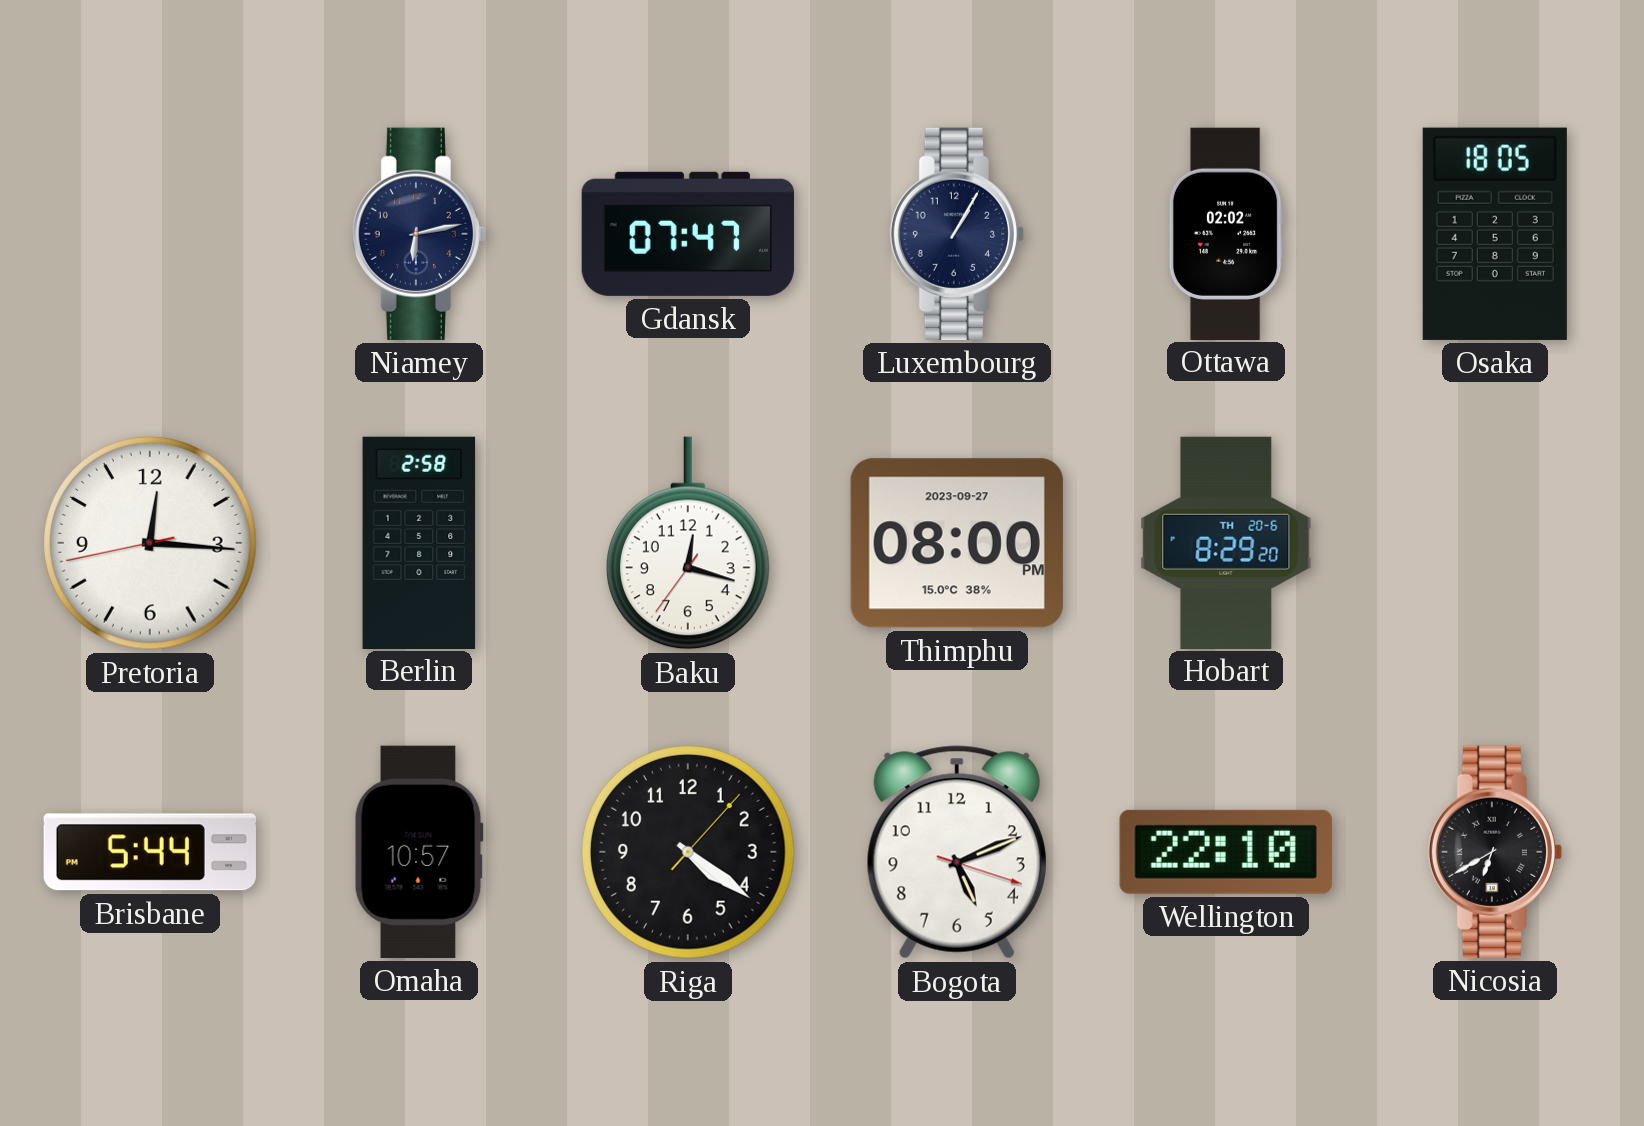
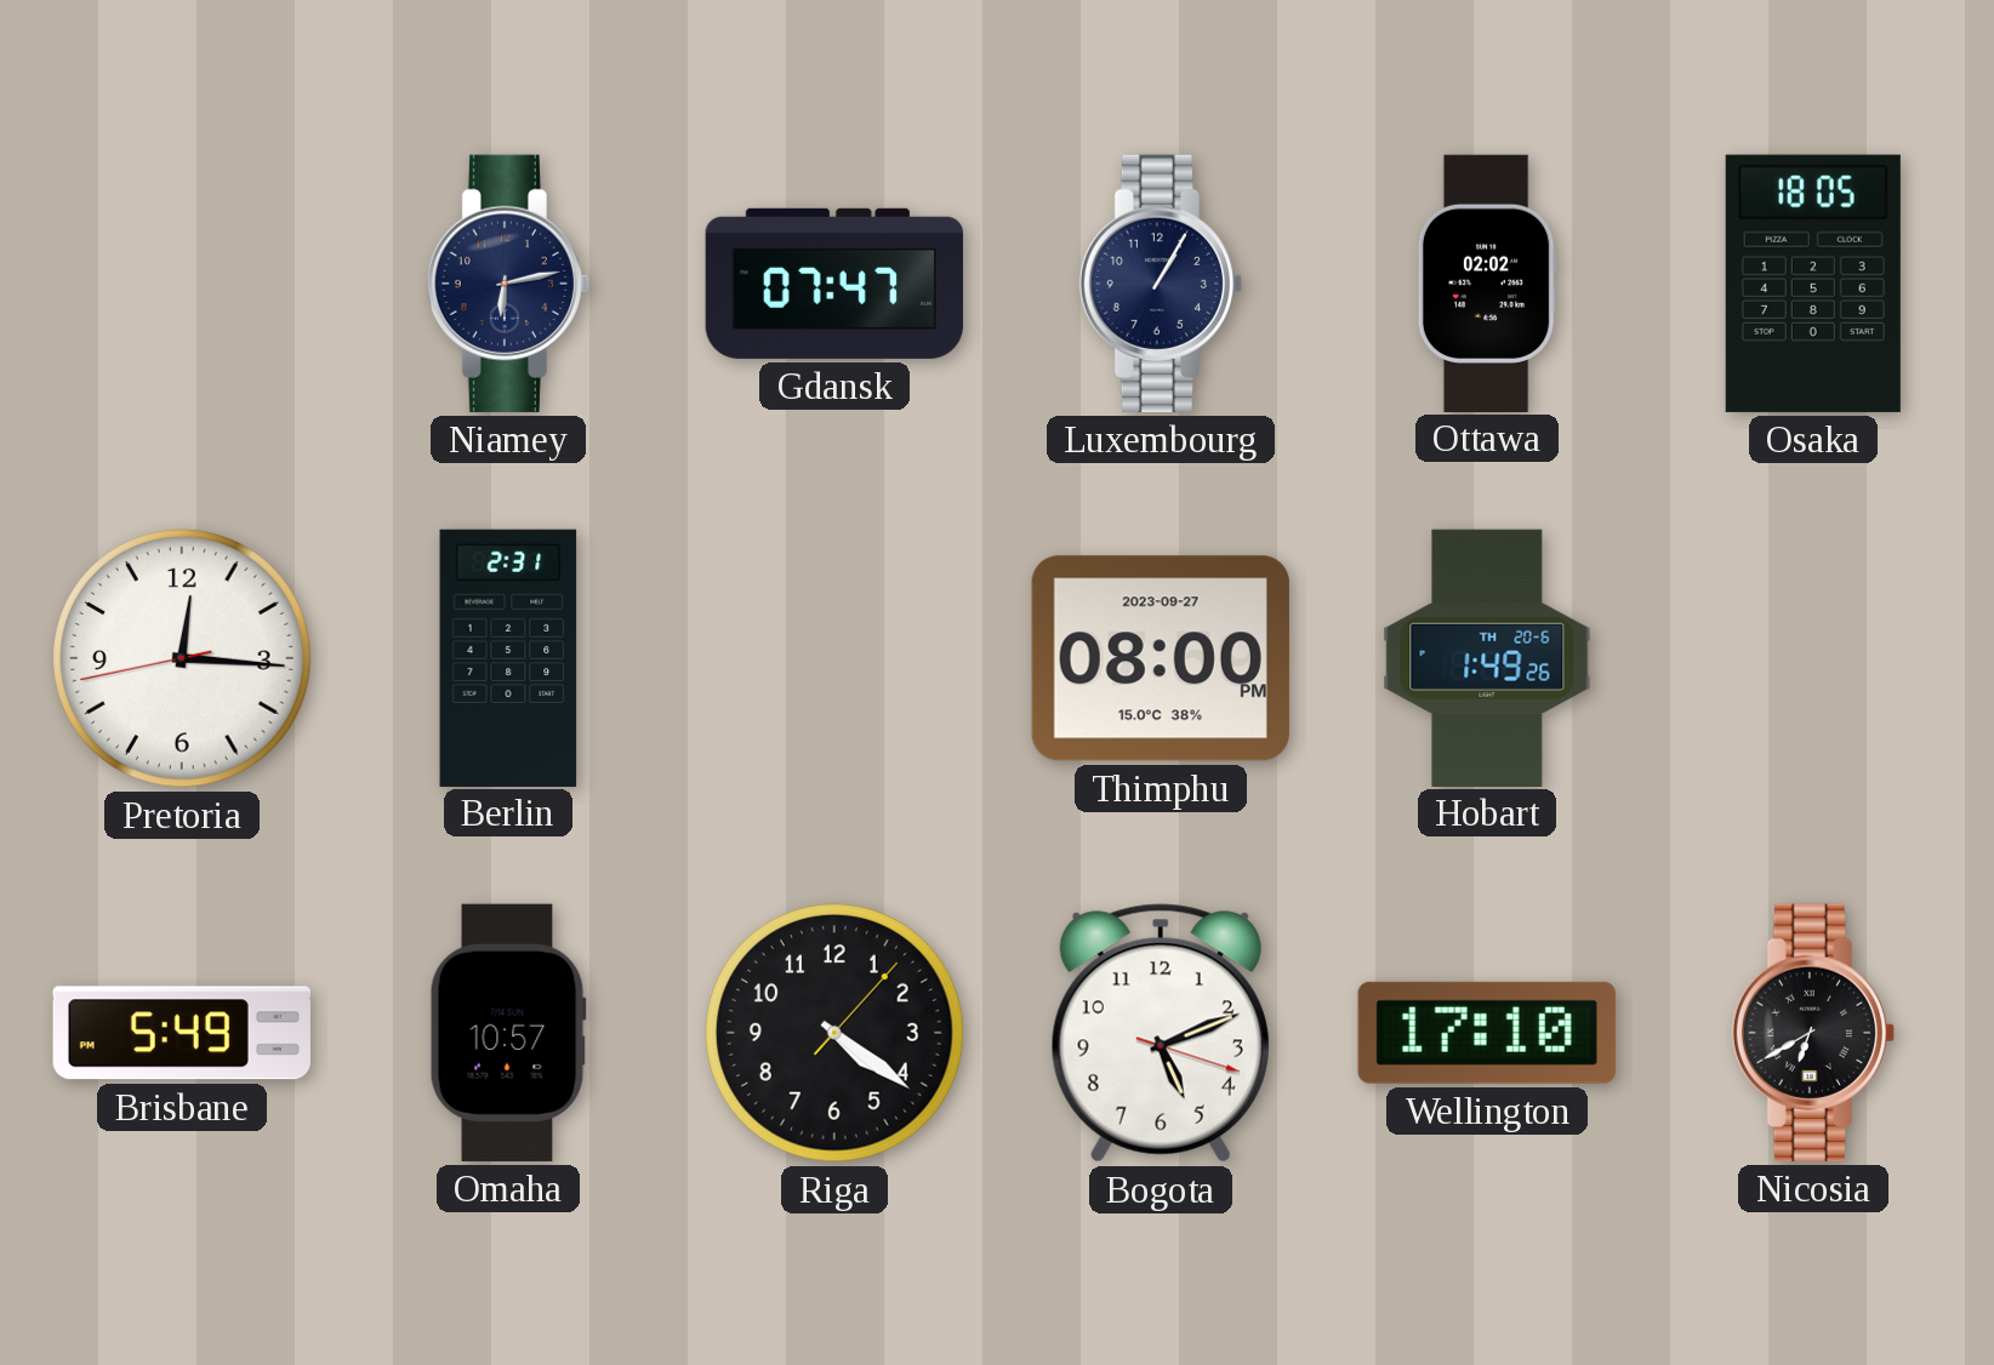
Berlin: 2:58 -> 2:31
Baku: 12:17 -> none
Hobart: 8:29 -> 1:49
Brisbane: 5:44 -> 5:49
Wellington: 22:10 -> 17:10
